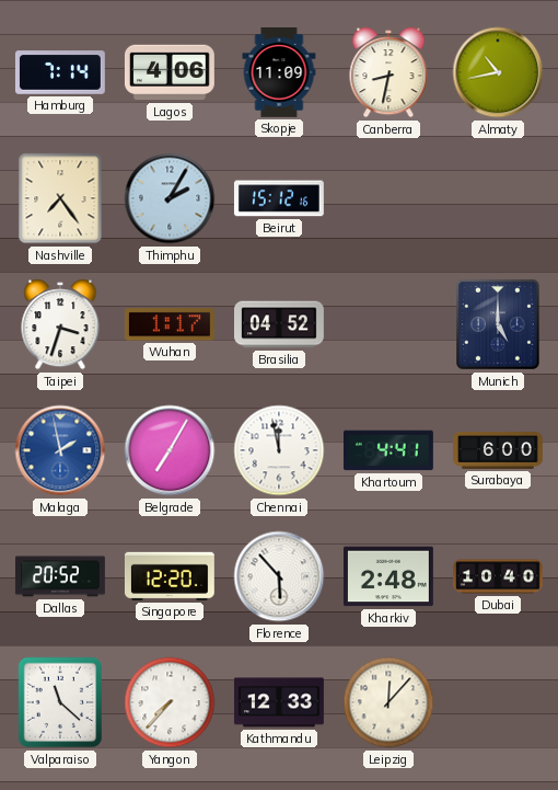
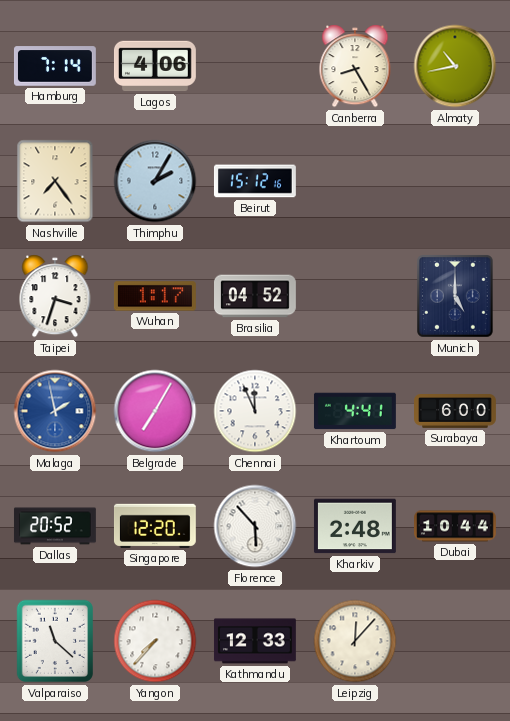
Skopje: 11:09 -> none
Canberra: 8:32 -> 8:25
Chennai: 11:58 -> 11:56
Dubai: 10:40 -> 10:44
